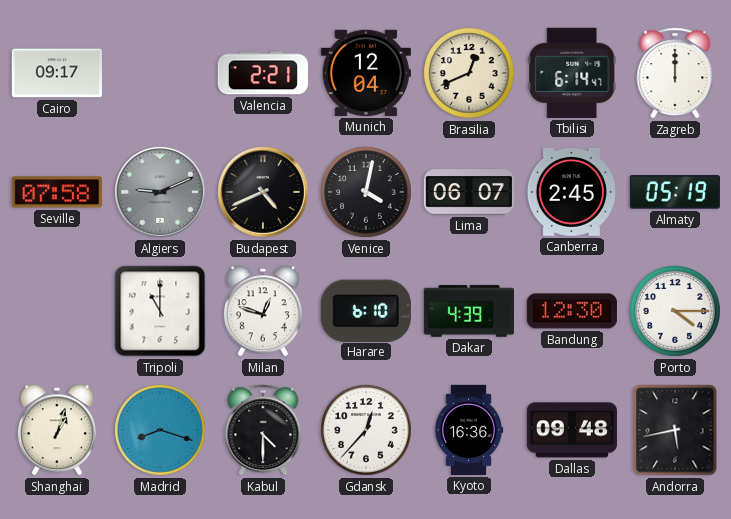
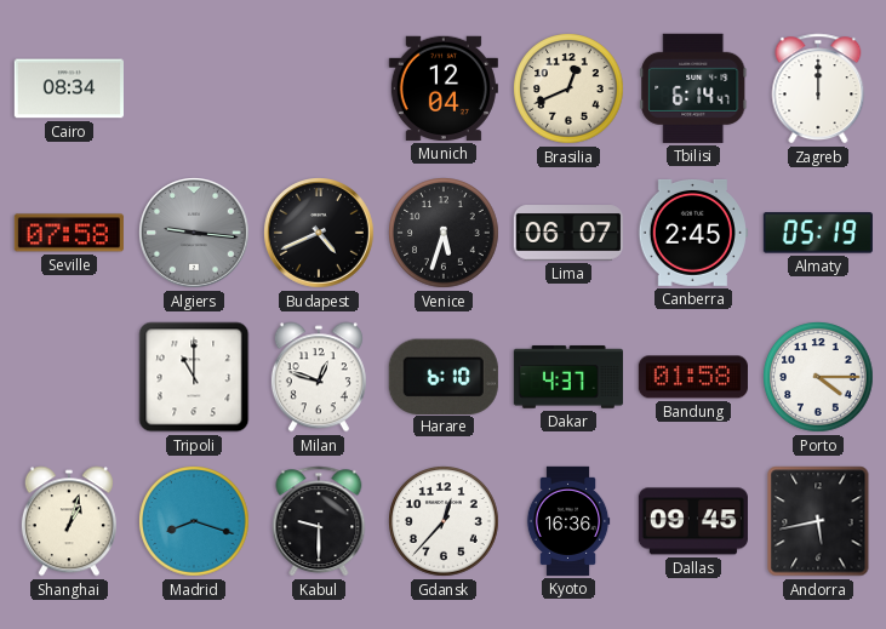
Cairo: 09:17 -> 08:34
Valencia: 2:21 -> none
Algiers: 9:11 -> 9:16
Venice: 4:02 -> 5:33
Dakar: 4:39 -> 4:37
Bandung: 12:30 -> 01:58
Kabul: 4:30 -> 9:30
Dallas: 09:48 -> 09:45
